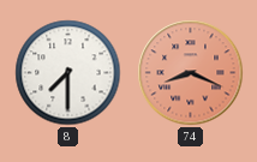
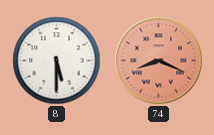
8: 7:30 -> 5:30
